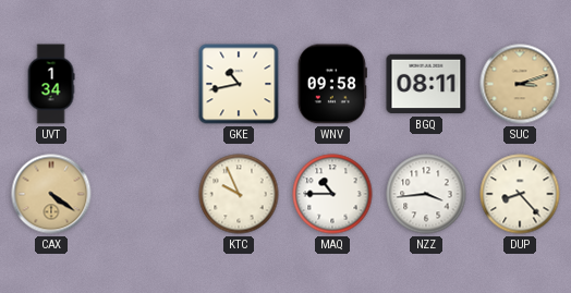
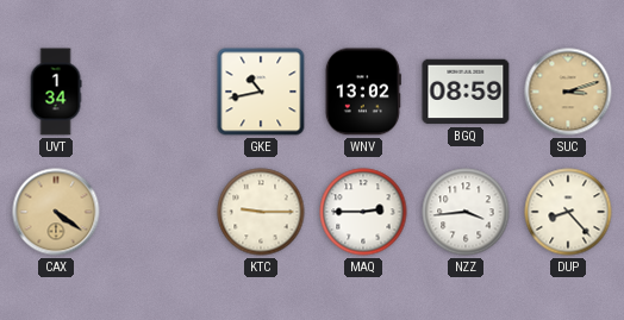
WNV: 09:58 -> 13:02
BGQ: 08:11 -> 08:59
KTC: 9:56 -> 9:15
MAQ: 10:45 -> 2:45
